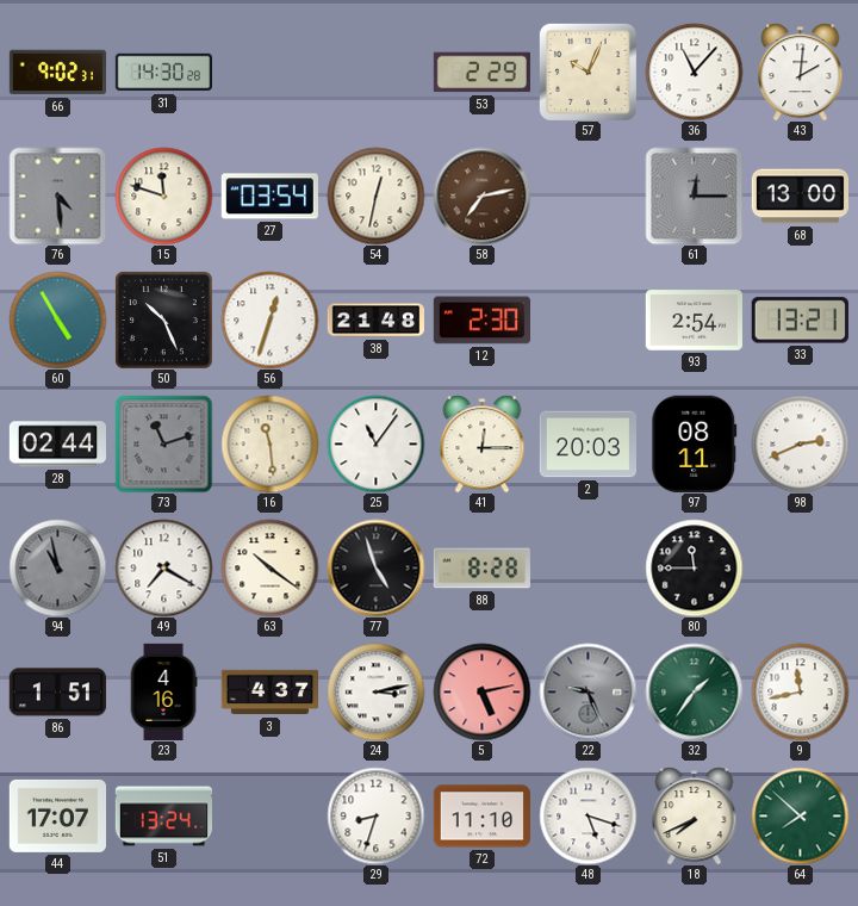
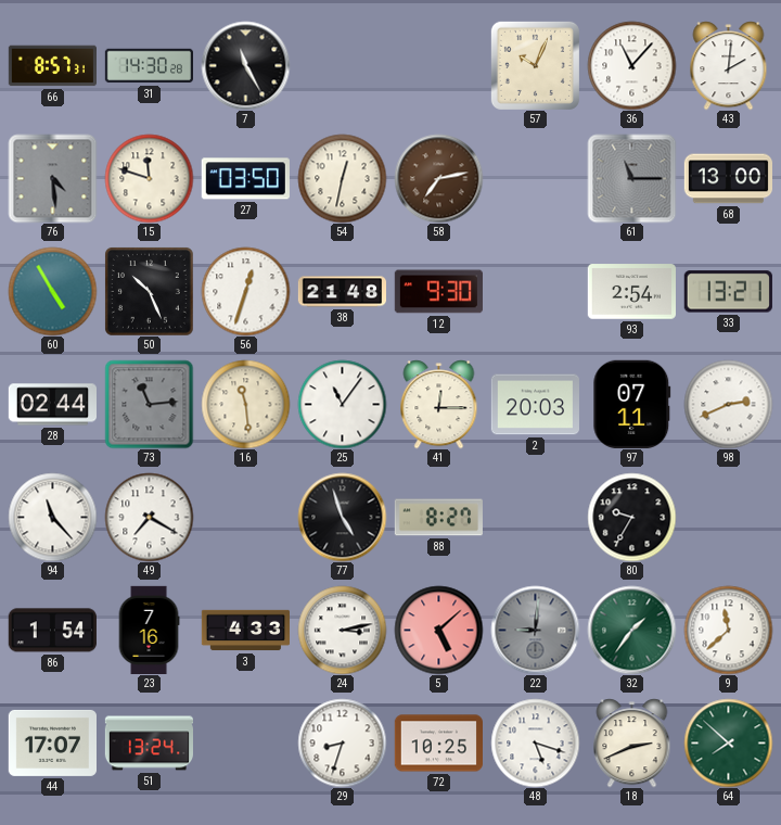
66: 9:02 -> 8:57
7: none -> 11:25
53: 2:29 -> none
27: 03:54 -> 03:50
61: 12:15 -> 11:15
12: 2:30 -> 9:30
73: 11:12 -> 11:14
97: 08:11 -> 07:11
94: 10:58 -> 11:23
94 dial: grey -> white
63: 10:21 -> none
88: 8:28 -> 8:27
80: 11:45 -> 9:35
86: 1:51 -> 1:54
23: 4:16 -> 7:16
3: 4:37 -> 4:33
5: 5:13 -> 5:08
22: 9:26 -> 9:01
9: 11:43 -> 11:38
72: 11:10 -> 10:25
18: 7:41 -> 2:41
